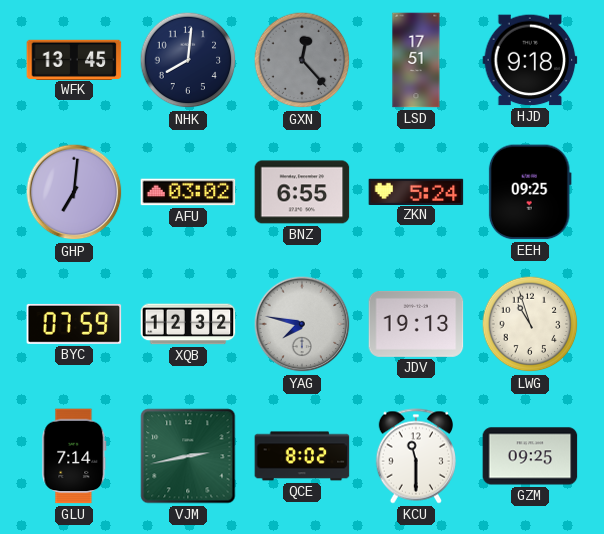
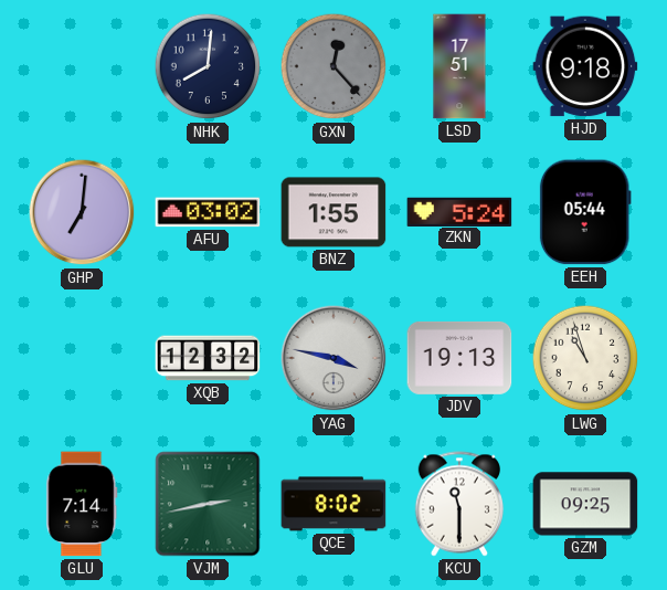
WFK: 13:45 -> none
BNZ: 6:55 -> 1:55
EEH: 09:25 -> 05:44
BYC: 07:59 -> none
YAG: 7:47 -> 3:47
